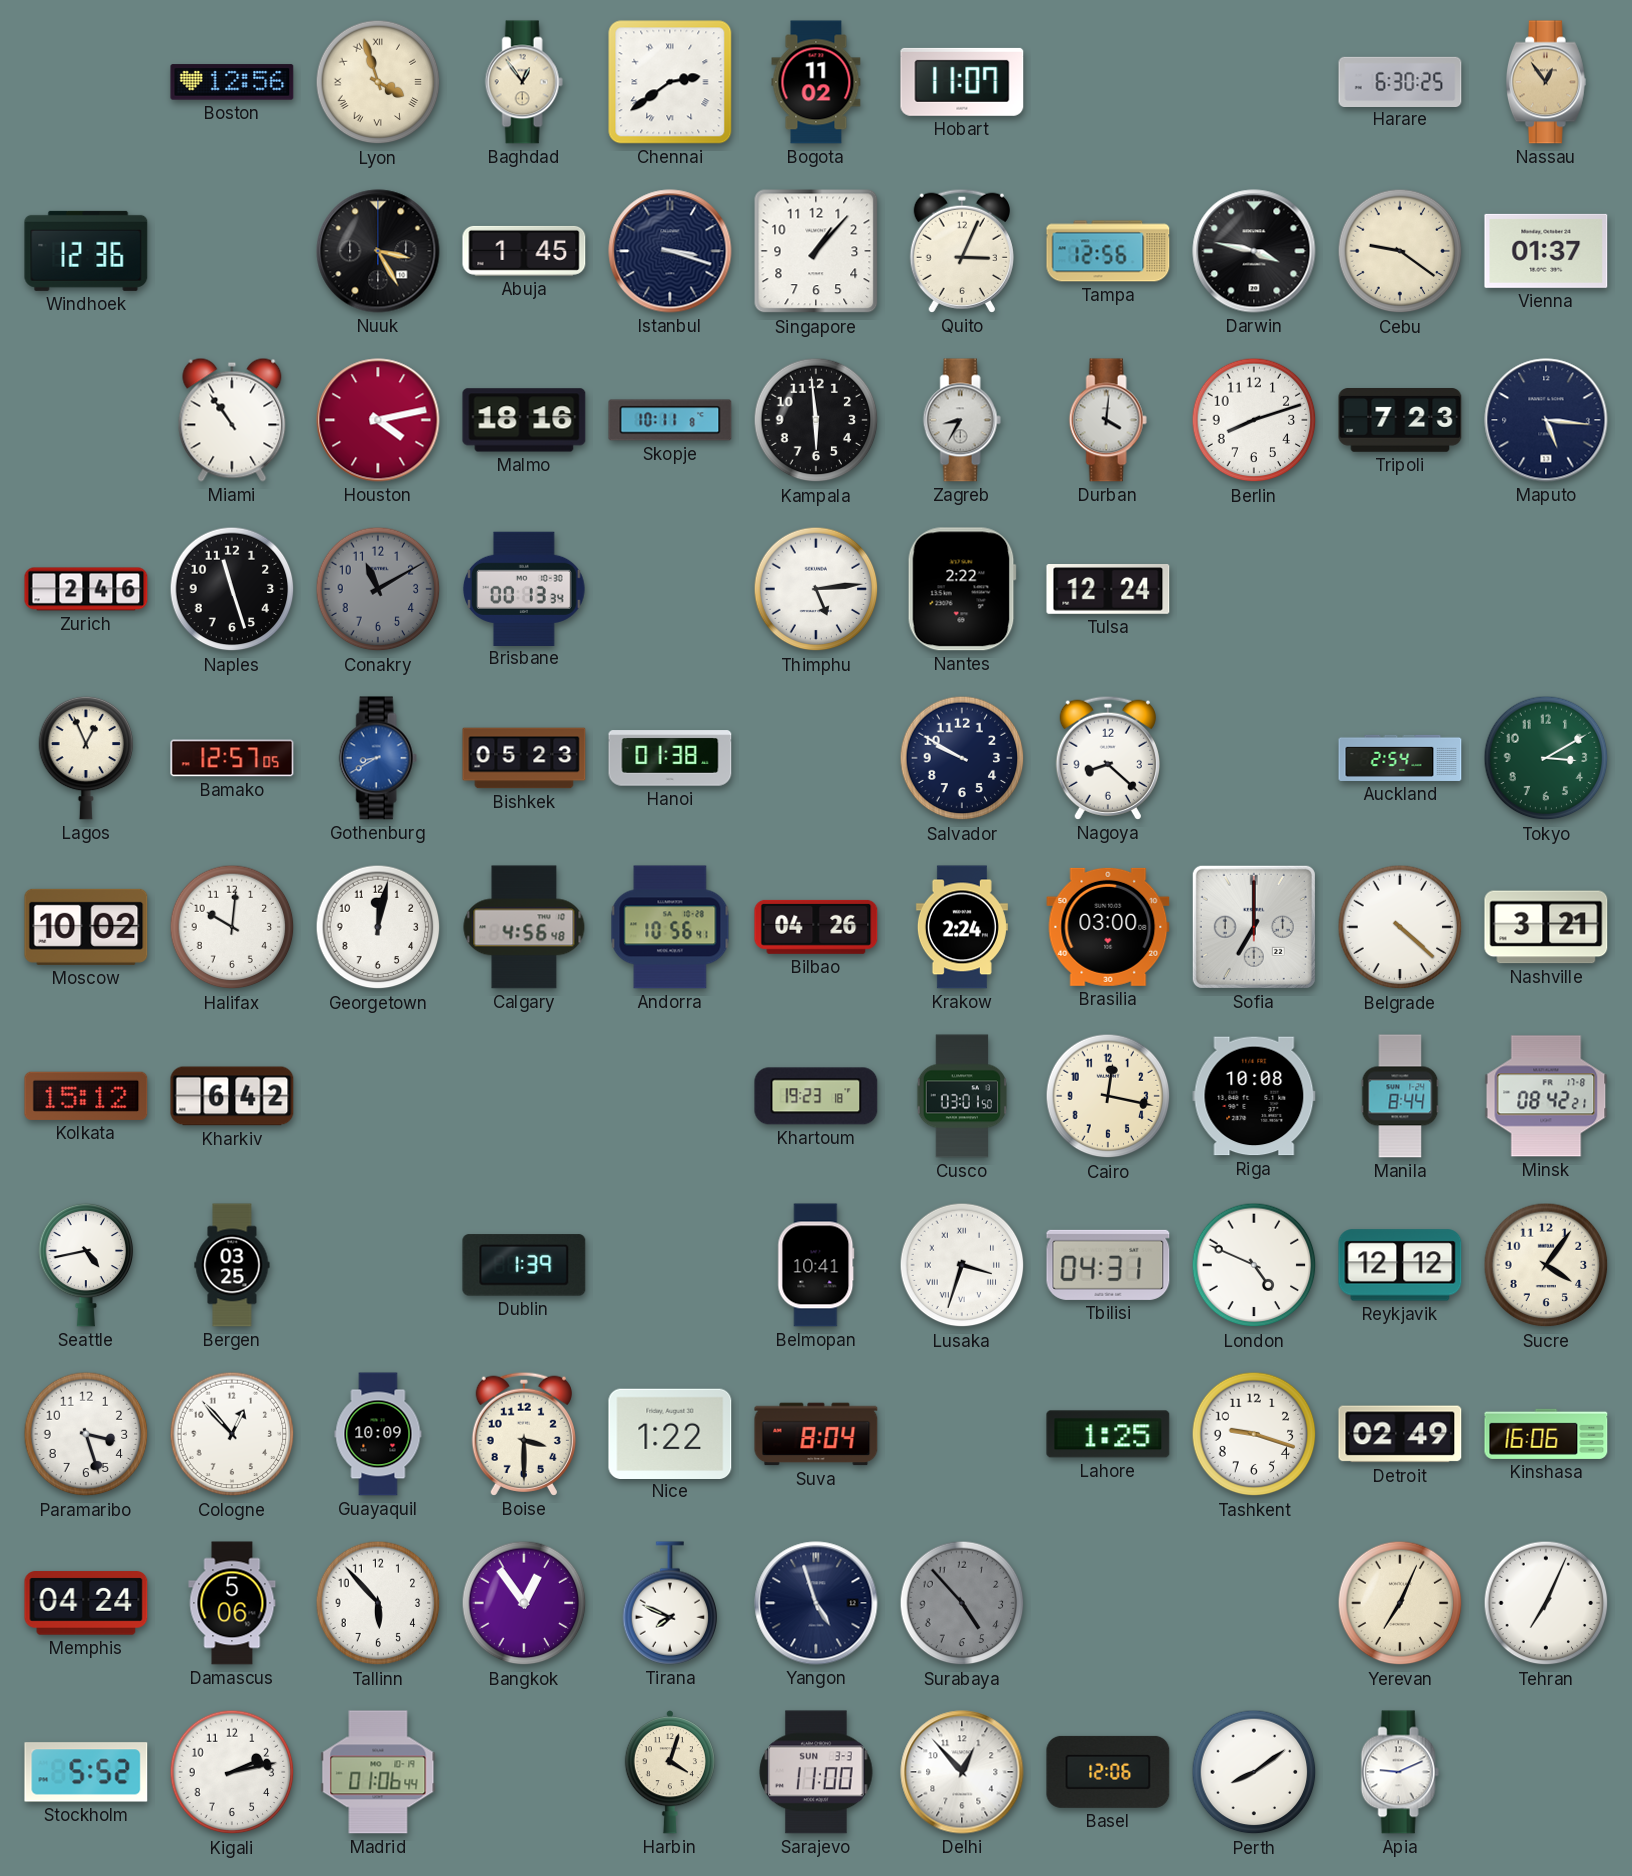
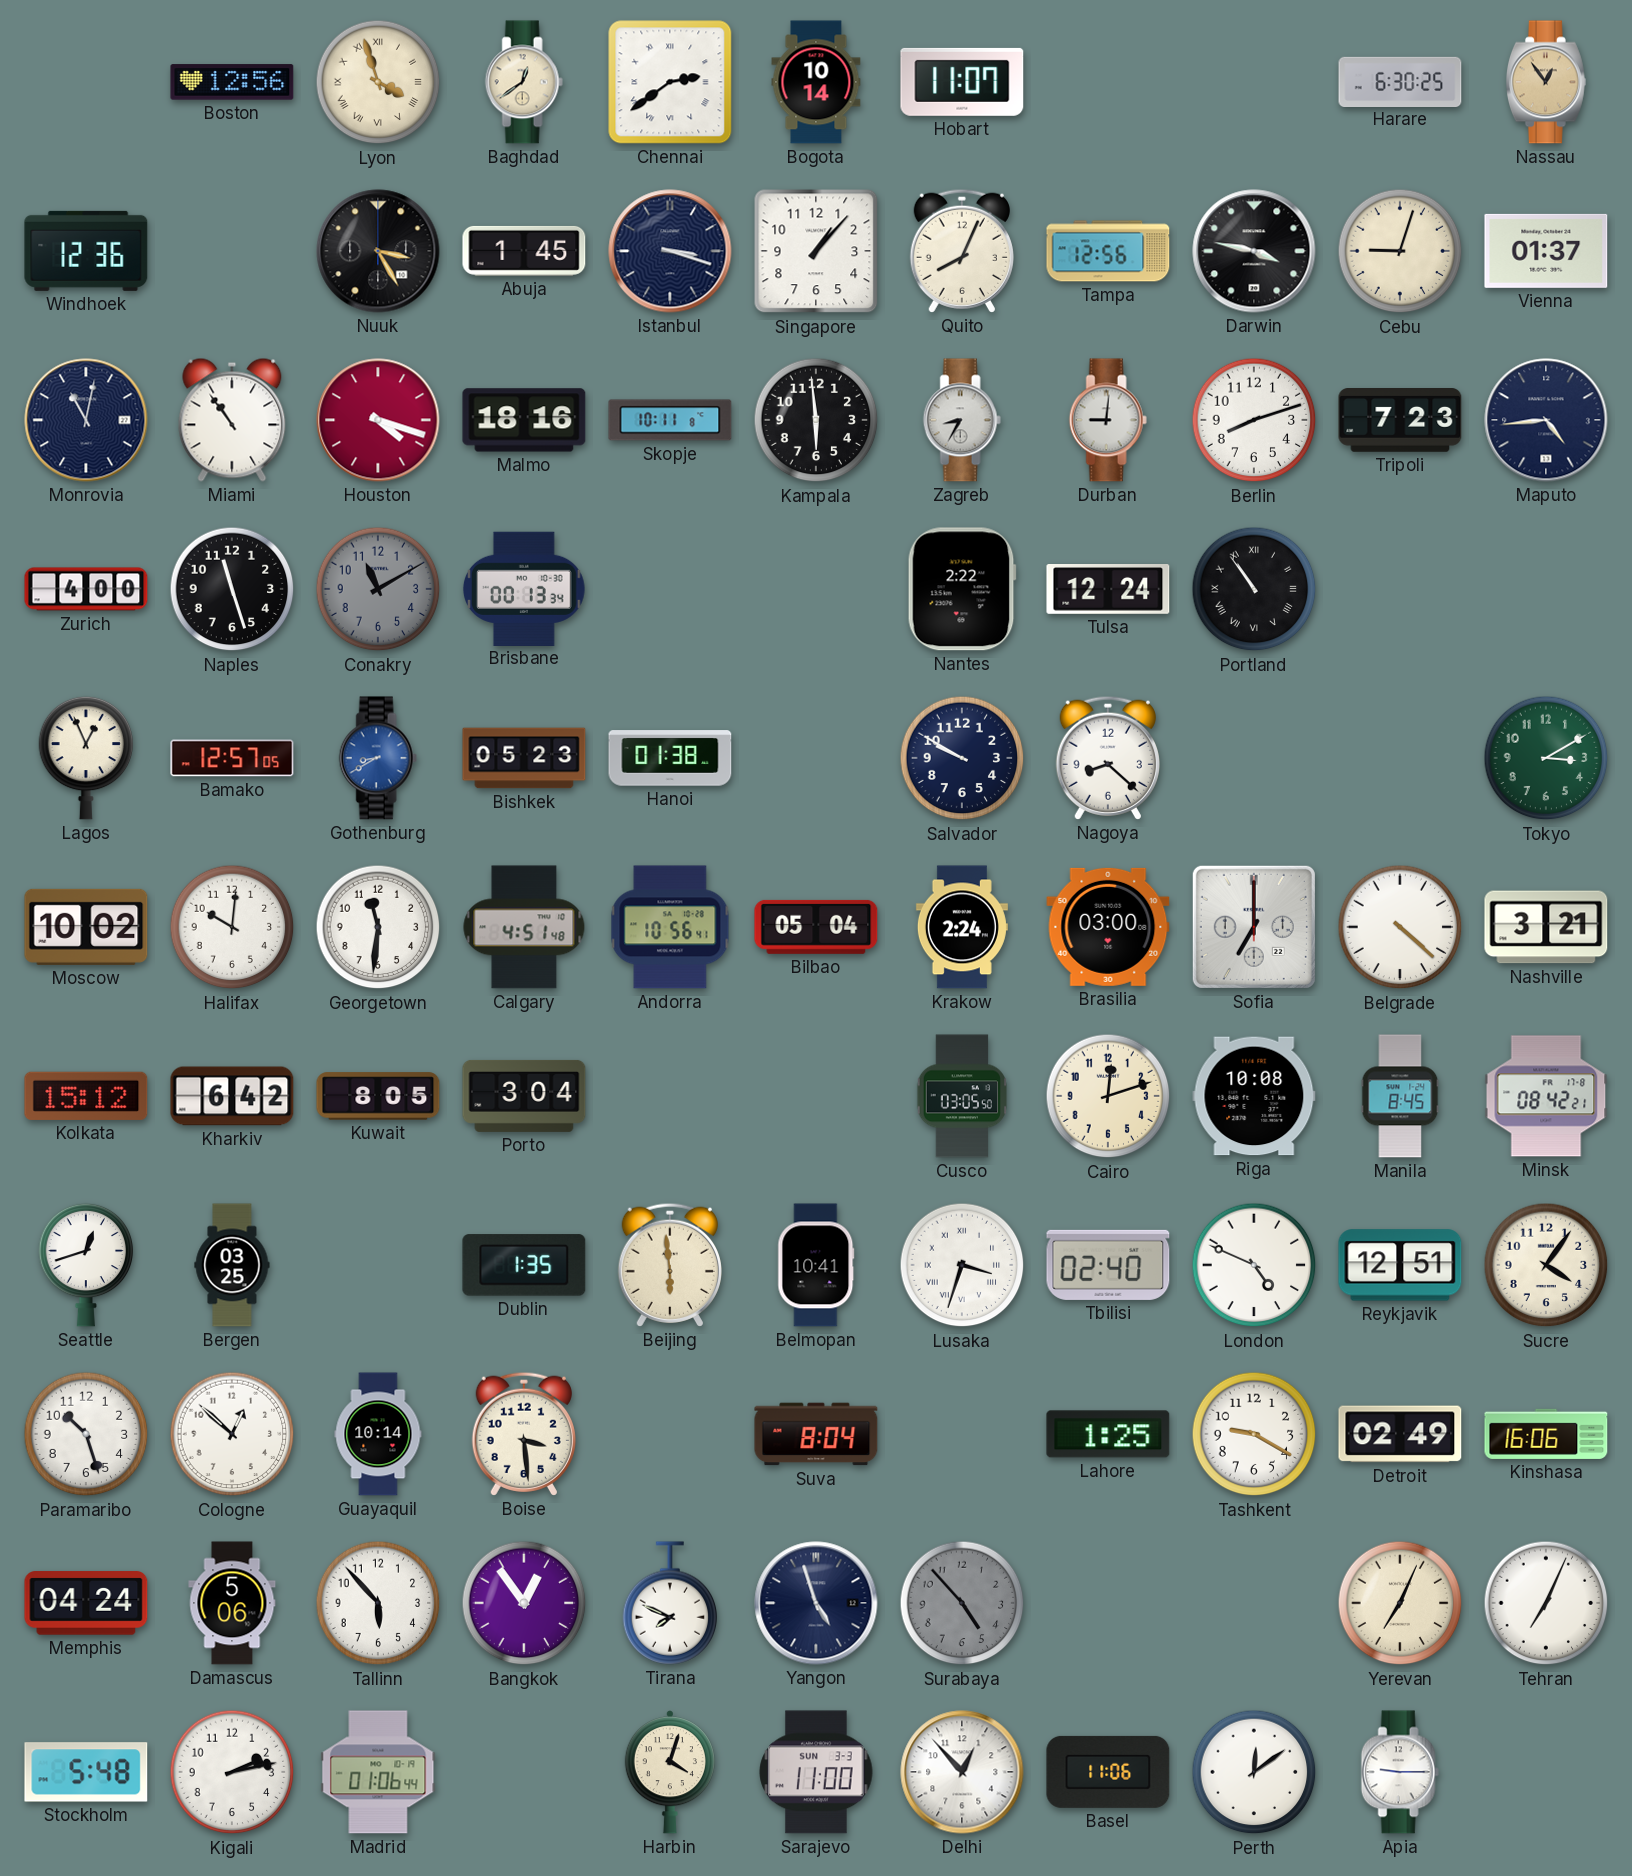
Baghdad: 12:54 -> 12:39
Bogota: 11:02 -> 10:14
Quito: 3:04 -> 8:04
Cebu: 9:21 -> 9:03
Monrovia: none -> 11:02
Houston: 4:13 -> 4:18
Durban: 4:01 -> 9:01
Maputo: 5:16 -> 4:44
Zurich: 2:46 -> 4:00
Thimphu: 5:14 -> none
Portland: none -> 10:54
Auckland: 2:54 -> none
Georgetown: 12:02 -> 11:31
Calgary: 4:56 -> 4:51
Bilbao: 04:26 -> 05:04
Kuwait: none -> 8:05
Porto: none -> 3:04
Khartoum: 19:23 -> none
Cusco: 03:01 -> 03:05
Cairo: 12:17 -> 12:12
Manila: 8:44 -> 8:45
Seattle: 4:43 -> 12:42
Dublin: 1:39 -> 1:35
Beijing: none -> 5:59
Tbilisi: 04:31 -> 02:40
Reykjavik: 12:12 -> 12:51
Paramaribo: 3:27 -> 10:27
Cologne: 12:53 -> 12:52
Guayaquil: 10:09 -> 10:14
Boise: 3:30 -> 3:29
Nice: 1:22 -> none
Tashkent: 9:18 -> 9:20
Stockholm: 5:52 -> 5:48
Basel: 12:06 -> 11:06
Perth: 8:09 -> 12:09
Apia: 9:11 -> 9:15
